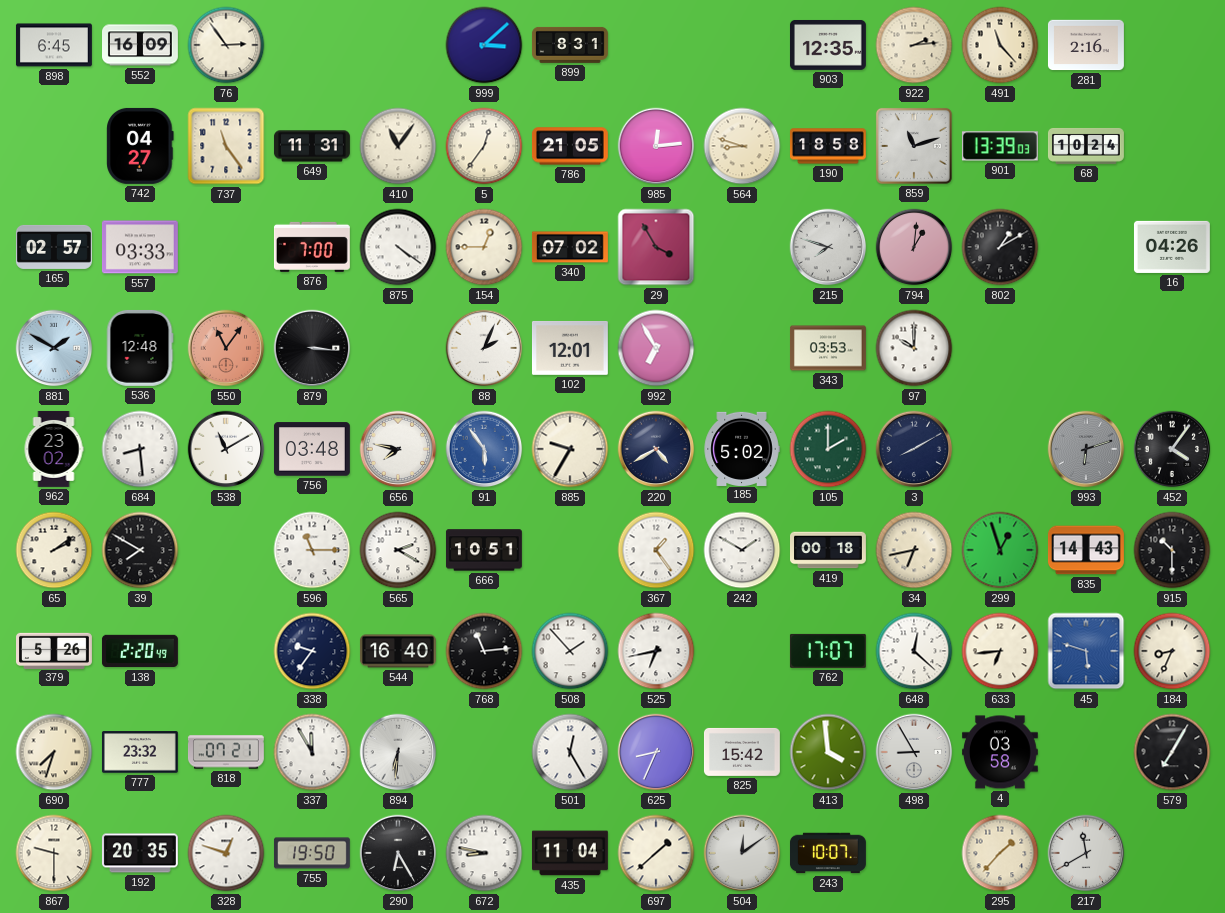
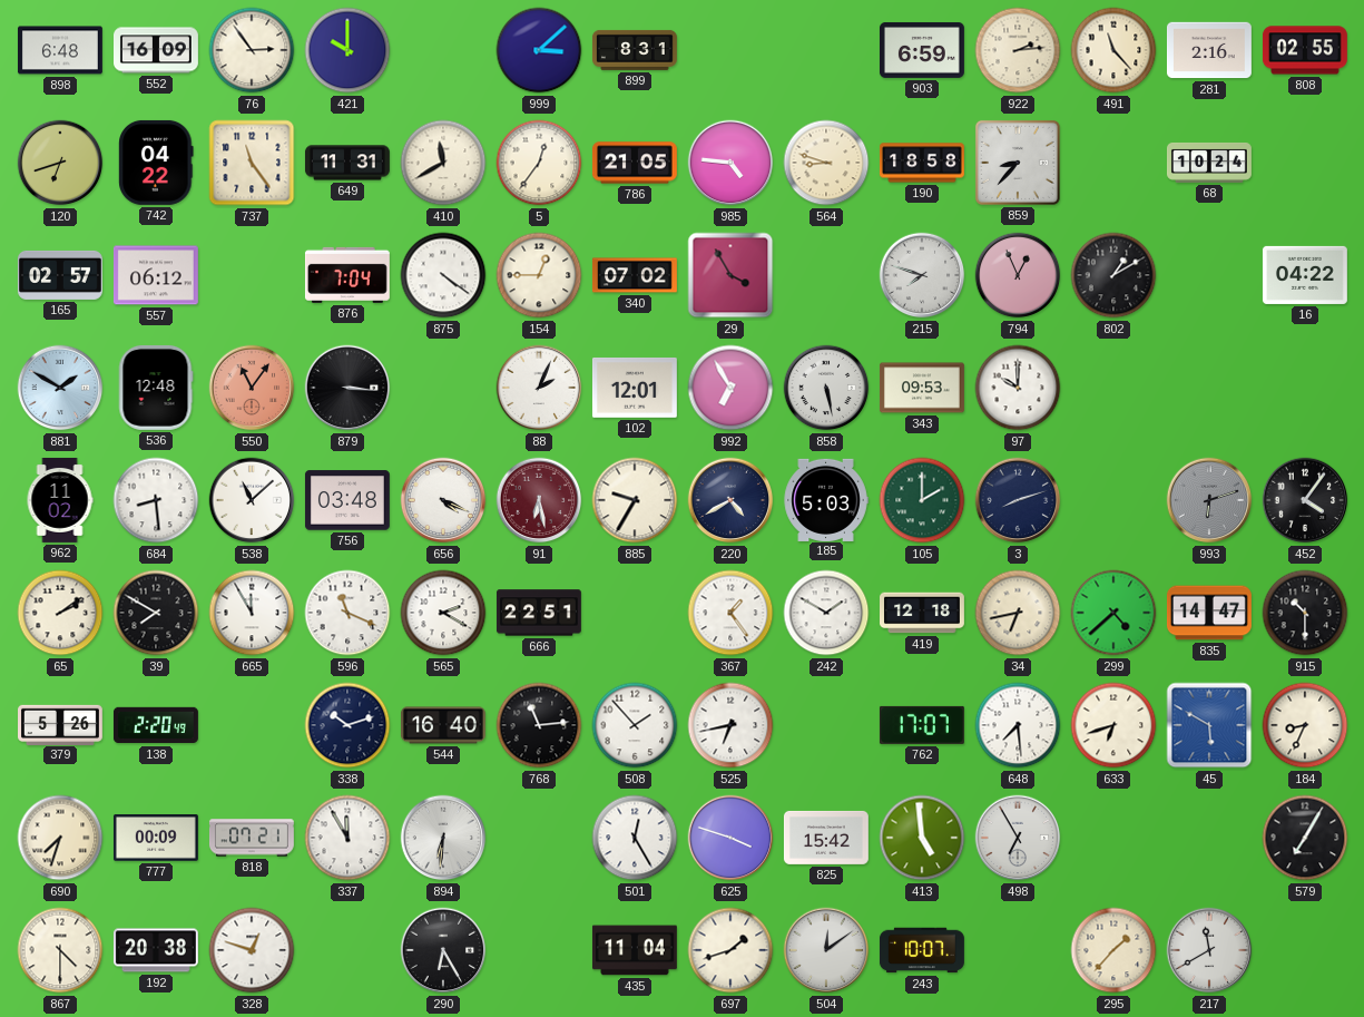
898: 6:45 -> 6:48
421: none -> 10:00
903: 12:35 -> 6:59
808: none -> 02:55
120: none -> 6:42
742: 04:27 -> 04:22
410: 11:06 -> 11:40
985: 12:14 -> 4:46
859: 11:12 -> 8:37
901: 13:39 -> none
557: 03:33 -> 06:12
876: 7:00 -> 7:04
794: 1:01 -> 12:56
16: 04:26 -> 04:22
858: none -> 5:28
343: 03:53 -> 09:53
962: 23:02 -> 11:02
538: 11:10 -> 11:08
656: 7:47 -> 4:19
91: 5:54 -> 6:28
91 dial: blue -> burgundy
185: 5:02 -> 5:03
3: 8:10 -> 8:12
665: none -> 11:55
596: 11:15 -> 11:19
666: 10:51 -> 22:51
419: 00:18 -> 12:18
299: 12:57 -> 4:38
835: 14:43 -> 14:47
338: 9:36 -> 10:12
648: 12:22 -> 7:29
633: 6:44 -> 6:42
45: 5:48 -> 5:50
777: 23:32 -> 00:09
625: 8:34 -> 3:48
413: 3:59 -> 4:59
498: 8:55 -> 6:55
4: 03:58 -> none
867: 9:30 -> 4:30
192: 20:35 -> 20:38
755: 19:50 -> none
672: 8:47 -> none
697: 1:38 -> 1:42
